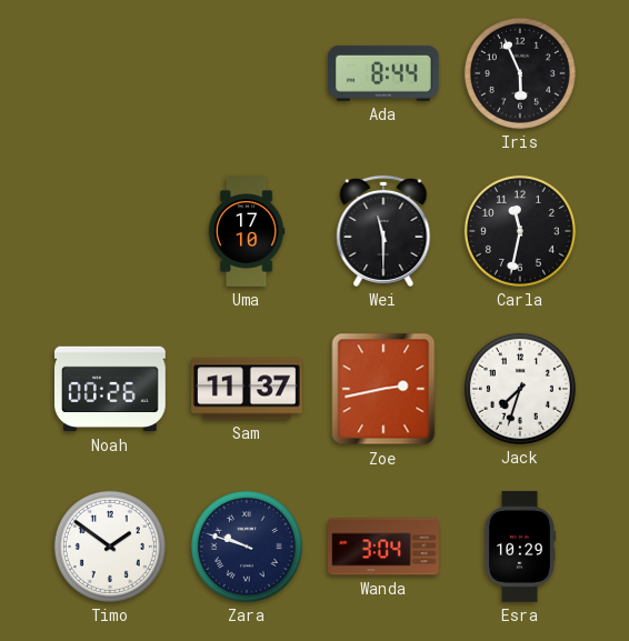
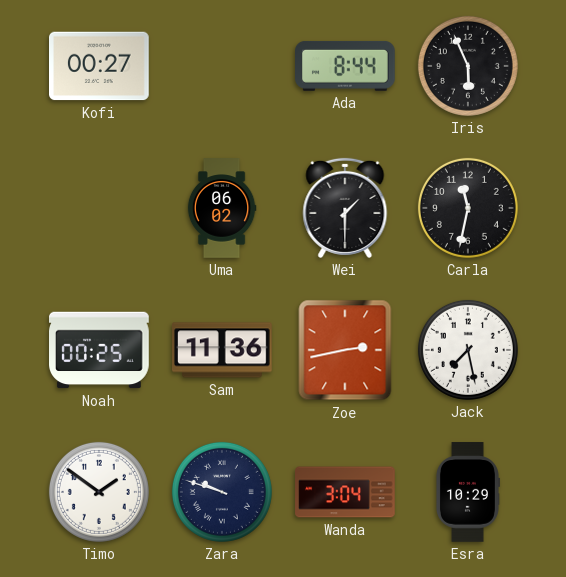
Kofi: none -> 00:27
Uma: 17:10 -> 06:02
Wei: 11:30 -> 1:30
Noah: 00:26 -> 00:25
Sam: 11:37 -> 11:36
Jack: 7:33 -> 7:28
